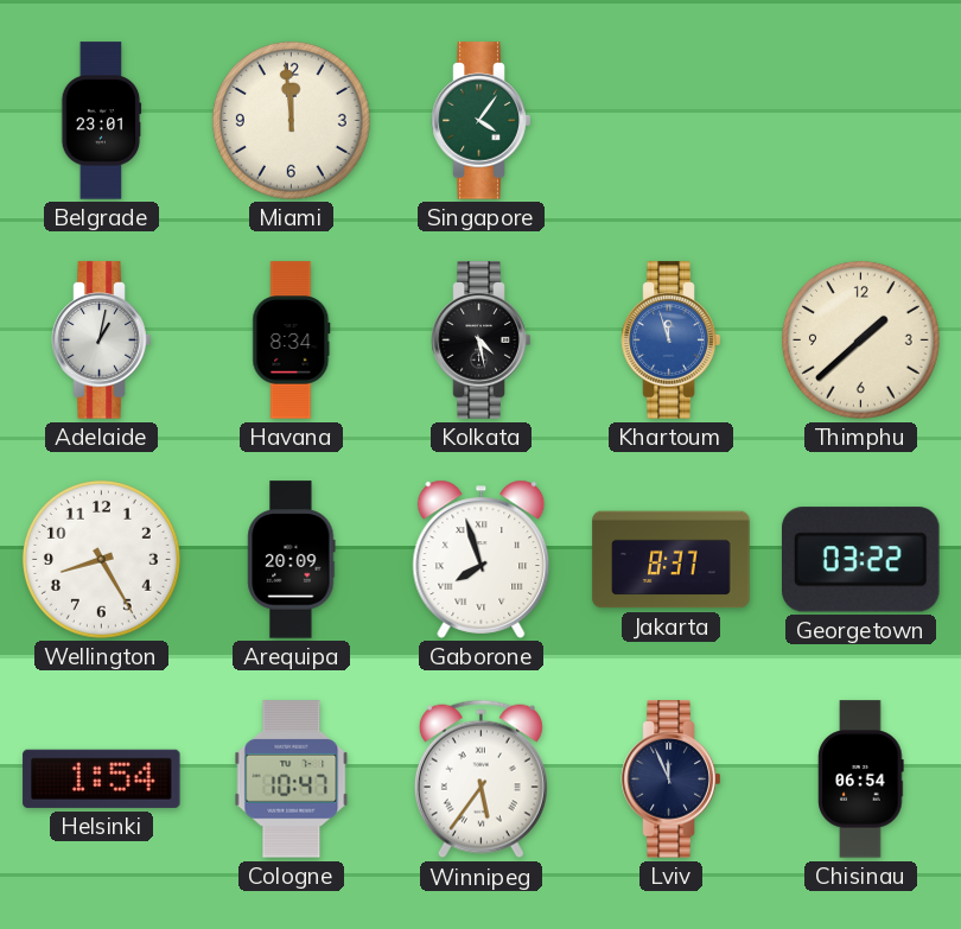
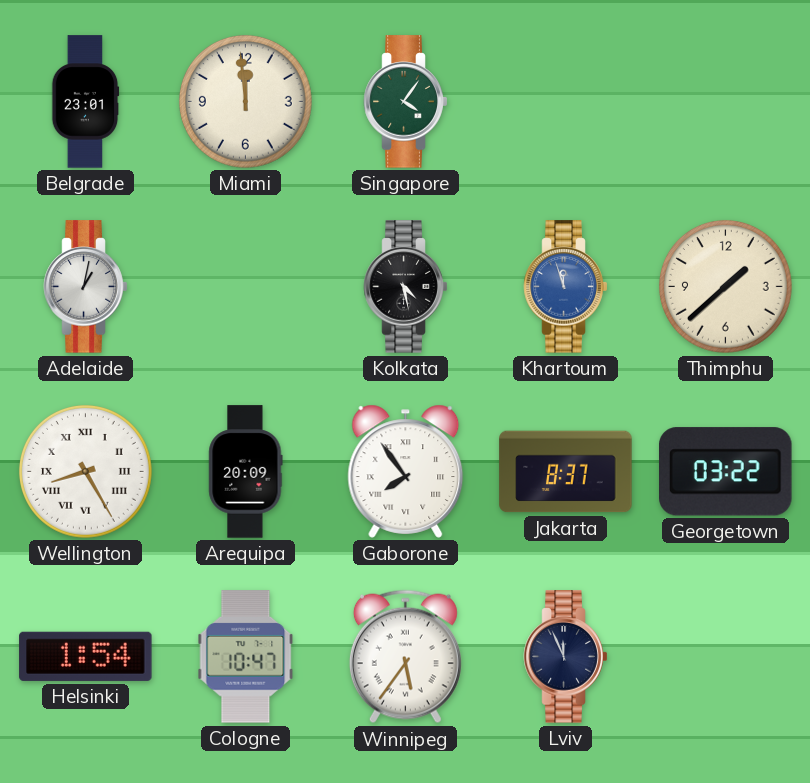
Havana: 8:34 -> none
Wellington numerals: Arabic -> Roman
Gaborone: 7:57 -> 7:54
Chisinau: 06:54 -> none
